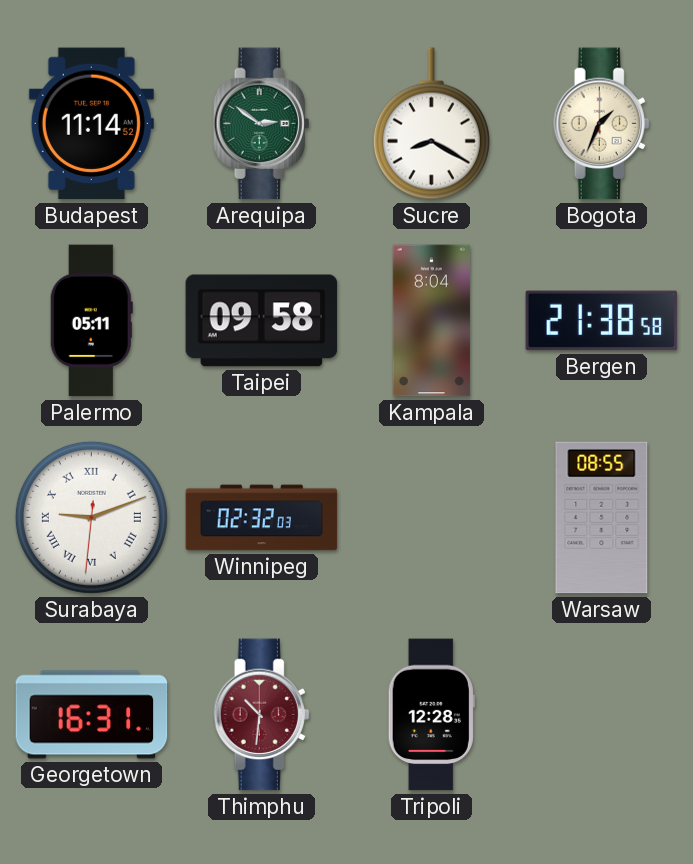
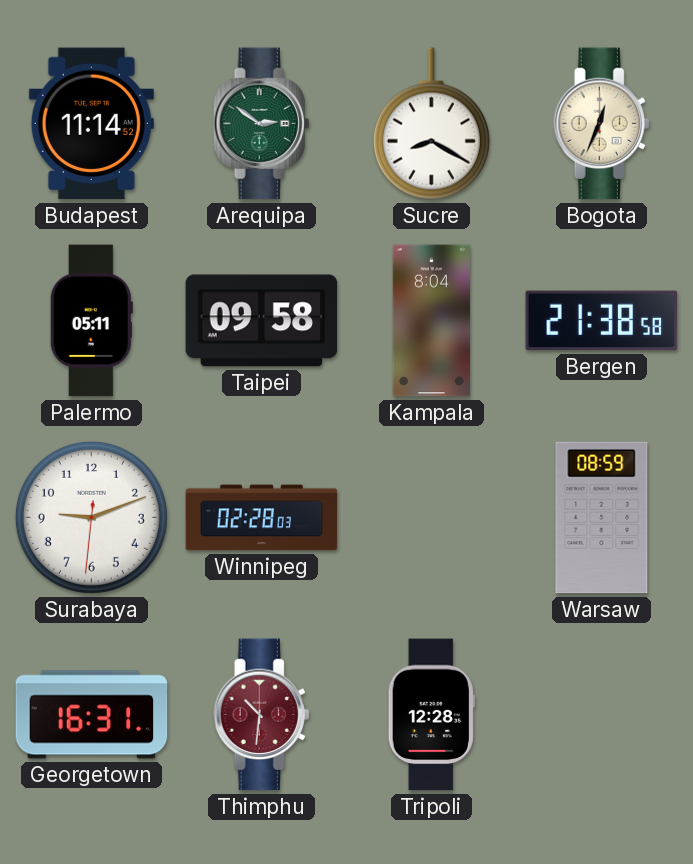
Bogota: 1:34 -> 12:34
Surabaya numerals: Roman -> Arabic
Winnipeg: 02:32 -> 02:28
Warsaw: 08:55 -> 08:59
